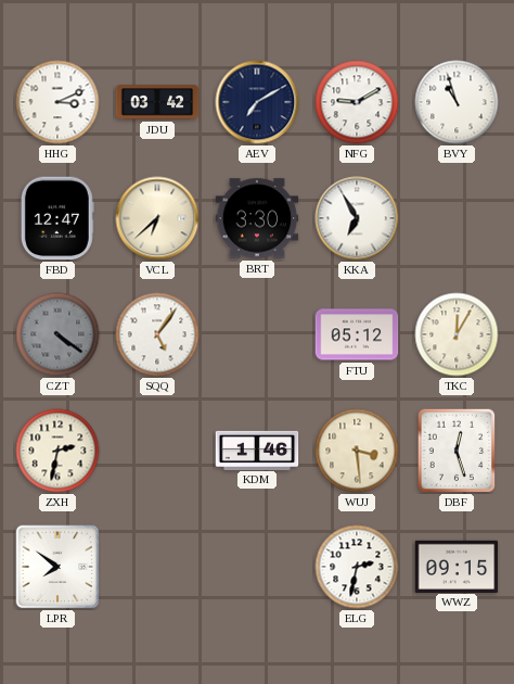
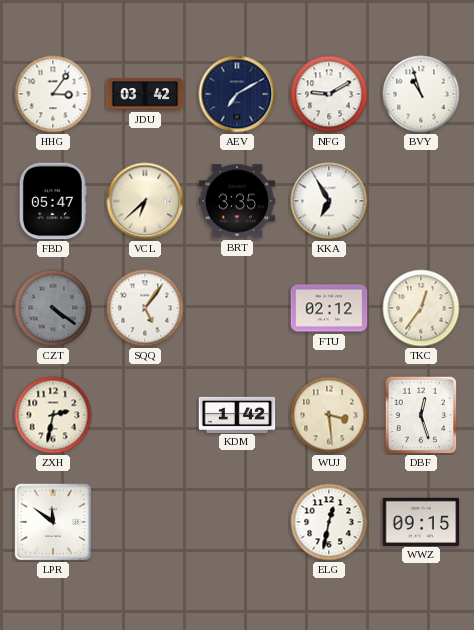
HHG: 3:11 -> 3:06
FBD: 12:47 -> 05:47
BRT: 3:30 -> 3:35
FTU: 05:12 -> 02:12
TKC: 12:05 -> 12:36
KDM: 1:46 -> 1:42
LPR: 7:51 -> 11:51
ELG: 2:32 -> 12:32
